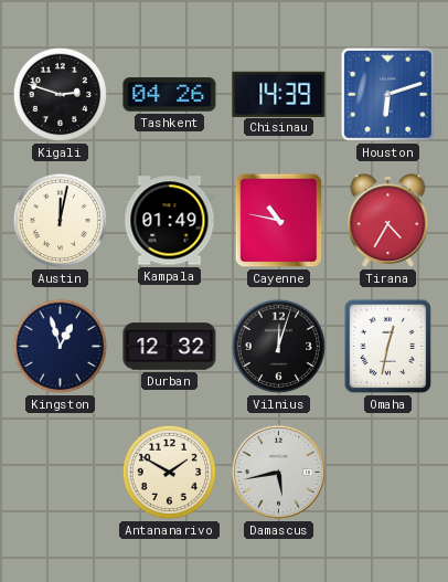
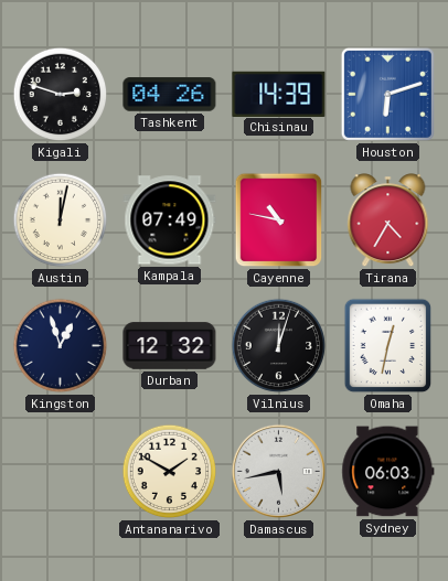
Kampala: 01:49 -> 07:49
Sydney: none -> 06:03
